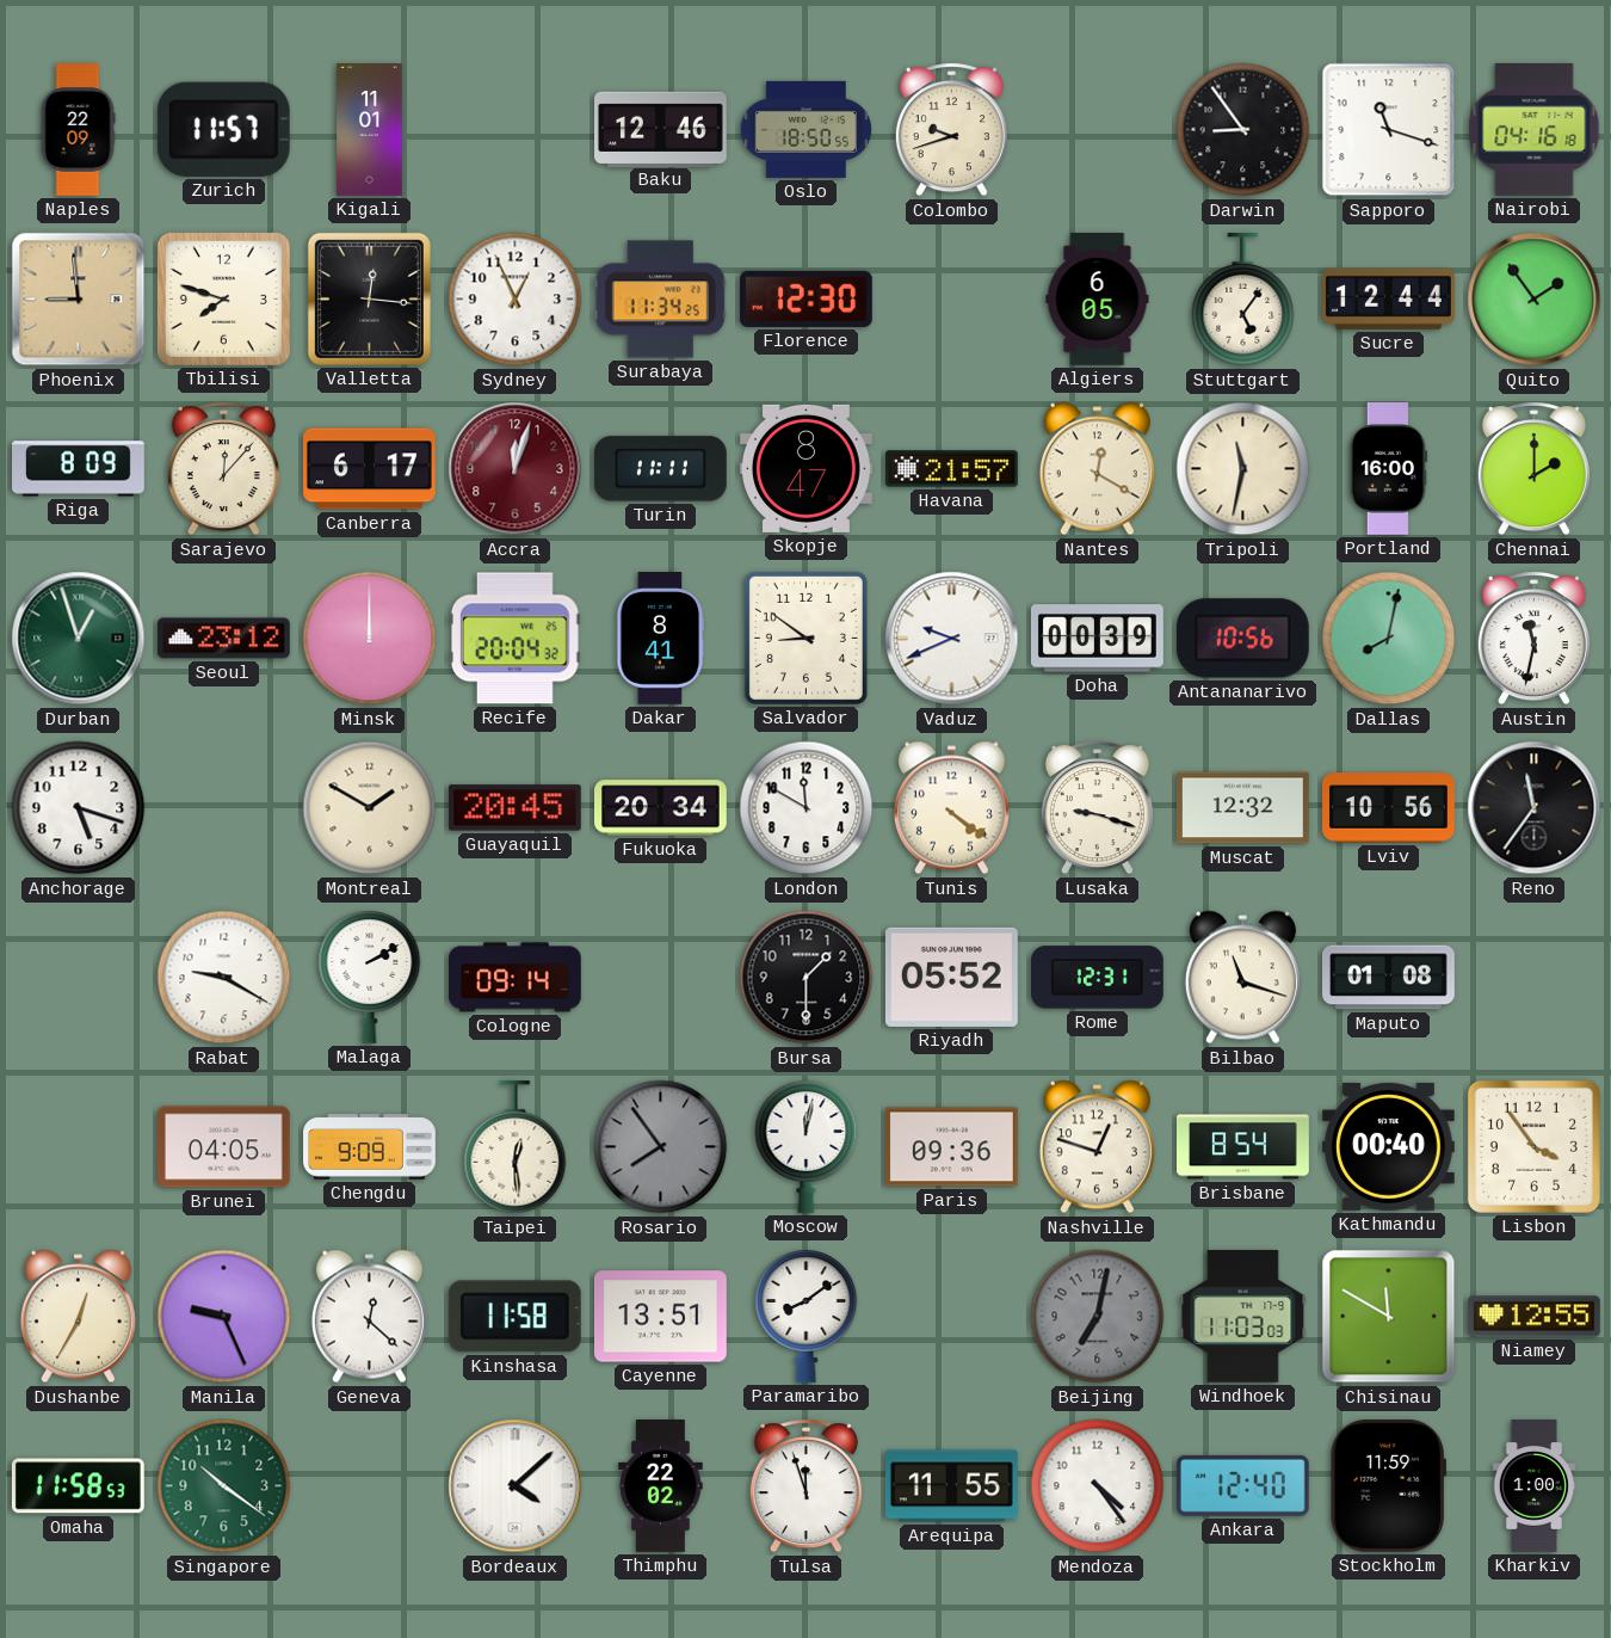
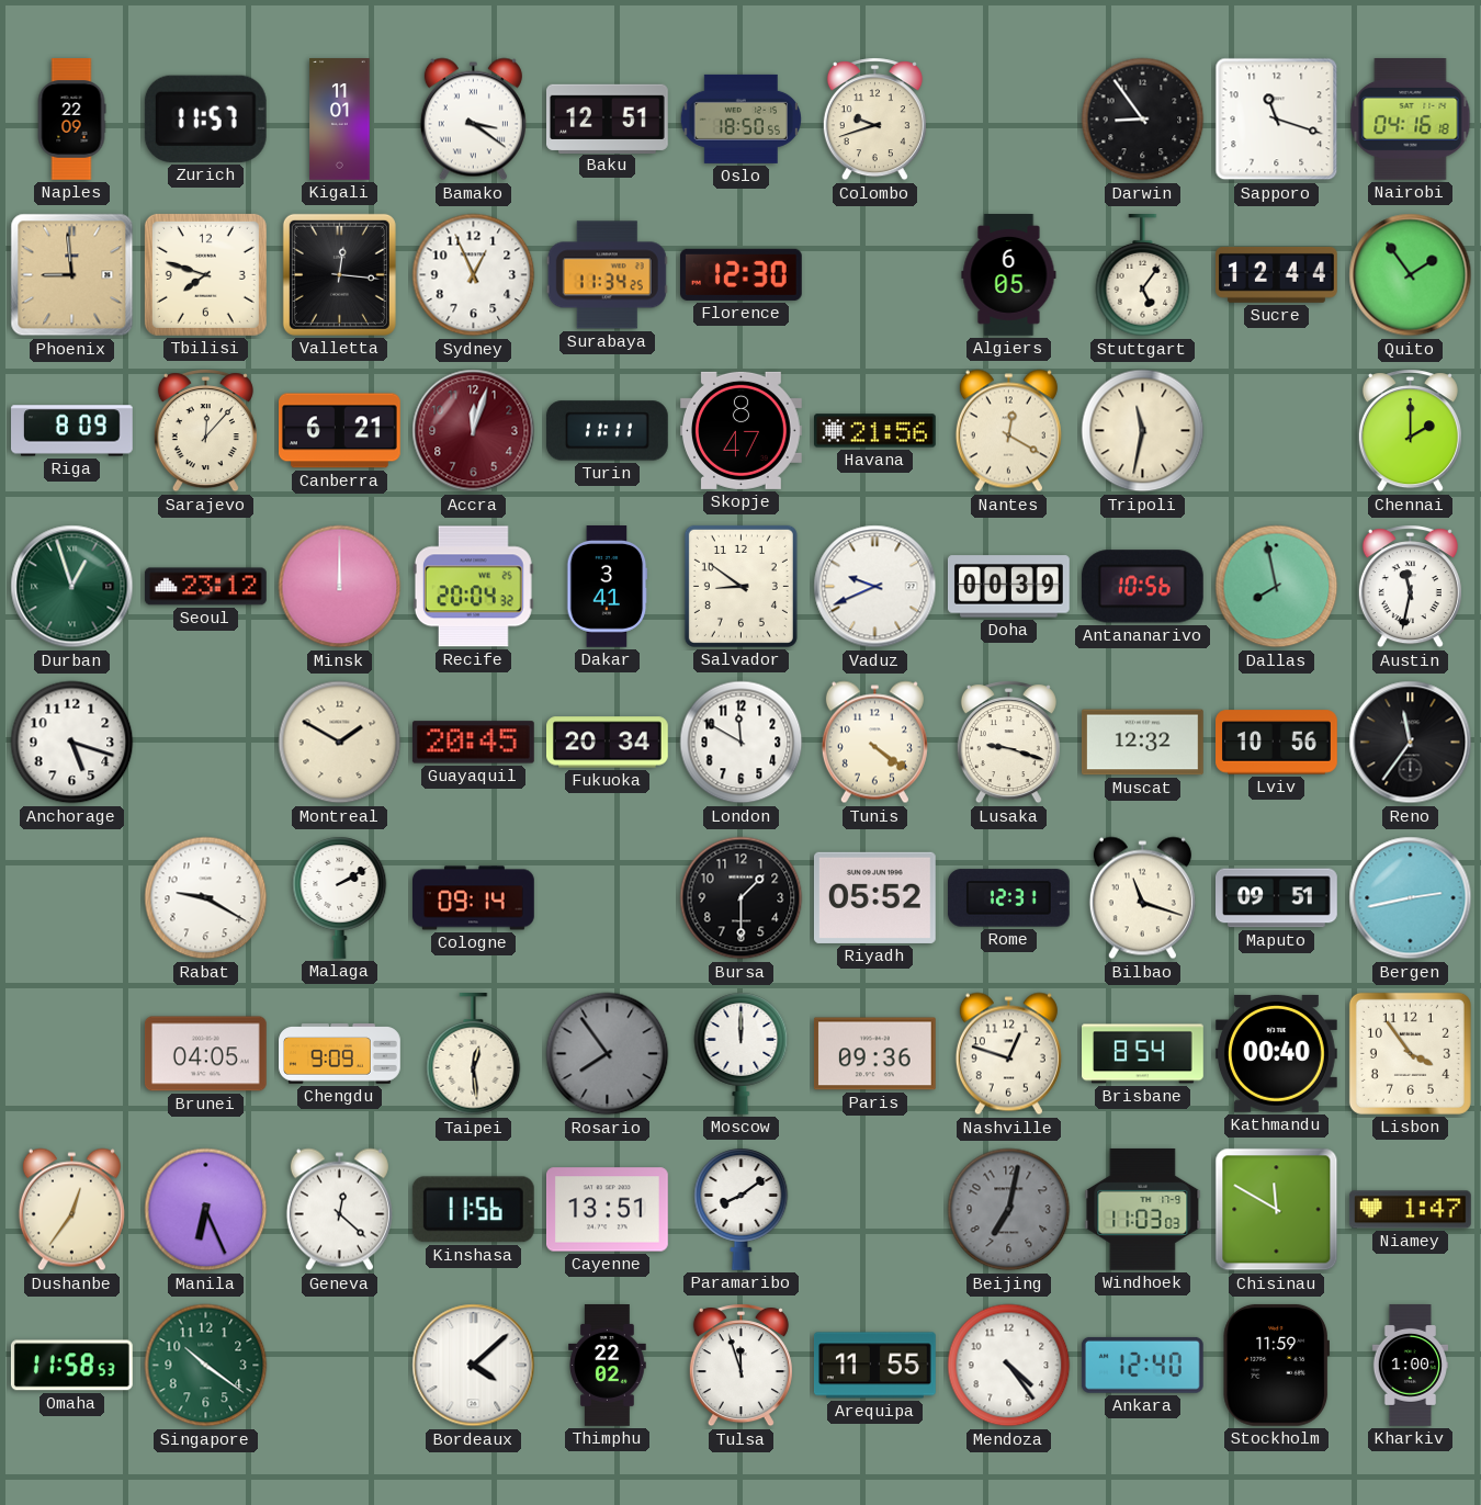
Bamako: none -> 3:21
Baku: 12:46 -> 12:51
Canberra: 6:17 -> 6:21
Havana: 21:57 -> 21:56
Portland: 16:00 -> none
Dakar: 8:41 -> 3:41
Dallas: 8:02 -> 7:58
Maputo: 01:08 -> 09:51
Bergen: none -> 2:43
Moscow: 12:02 -> 12:00
Dushanbe: 12:35 -> 12:36
Manila: 9:26 -> 6:26
Kinshasa: 11:58 -> 11:56
Niamey: 12:55 -> 1:47
